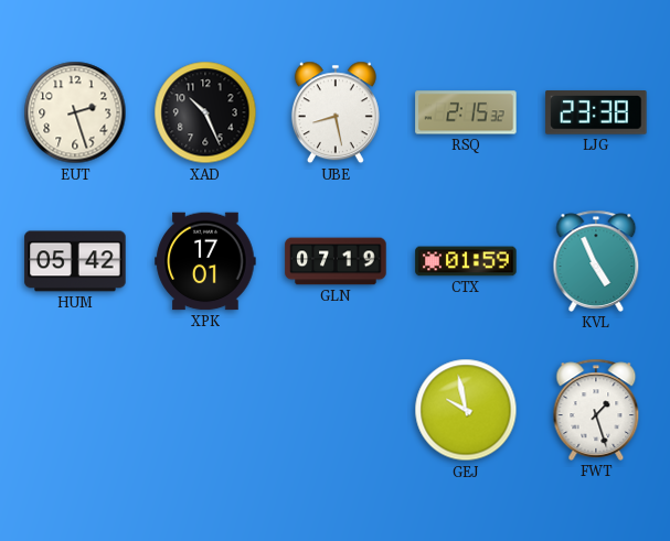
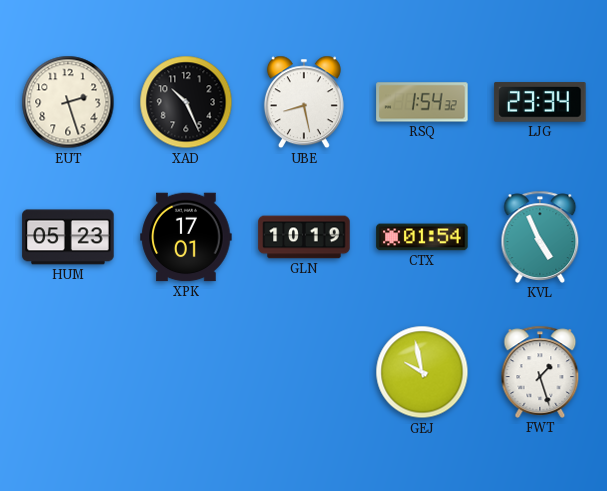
RSQ: 2:15 -> 1:54
LJG: 23:38 -> 23:34
HUM: 05:42 -> 05:23
GLN: 07:19 -> 10:19
CTX: 01:59 -> 01:54
